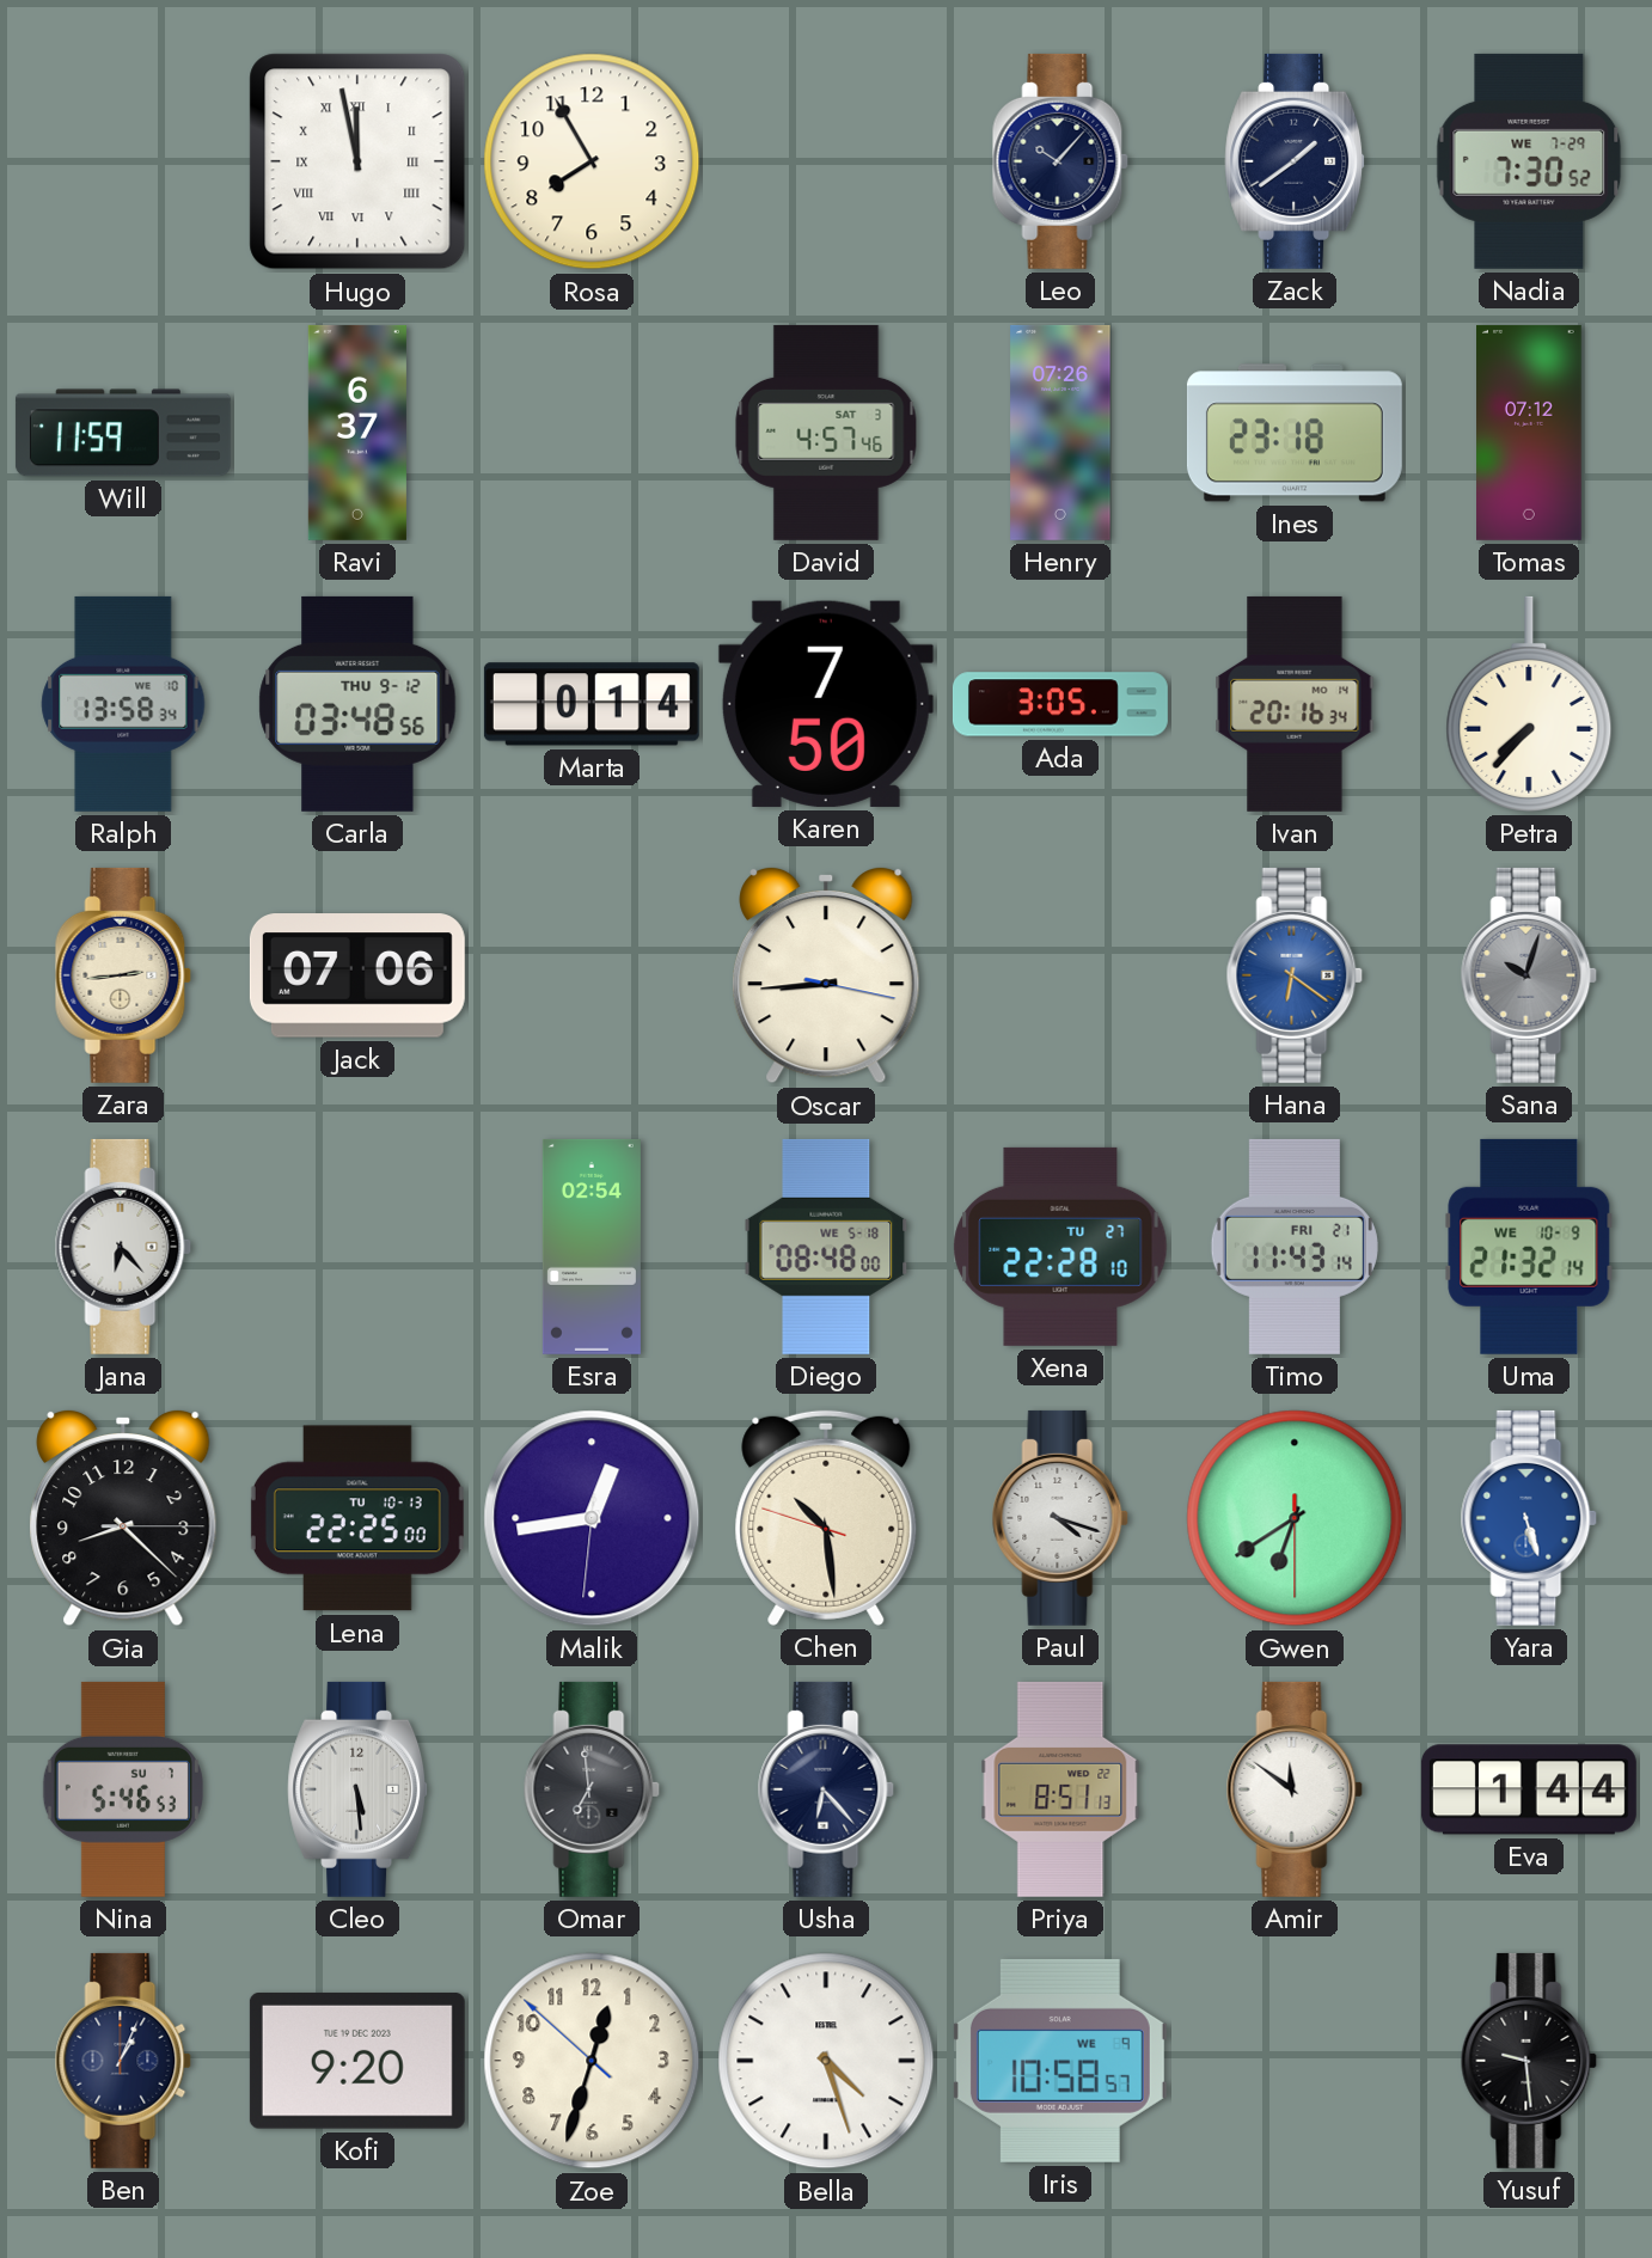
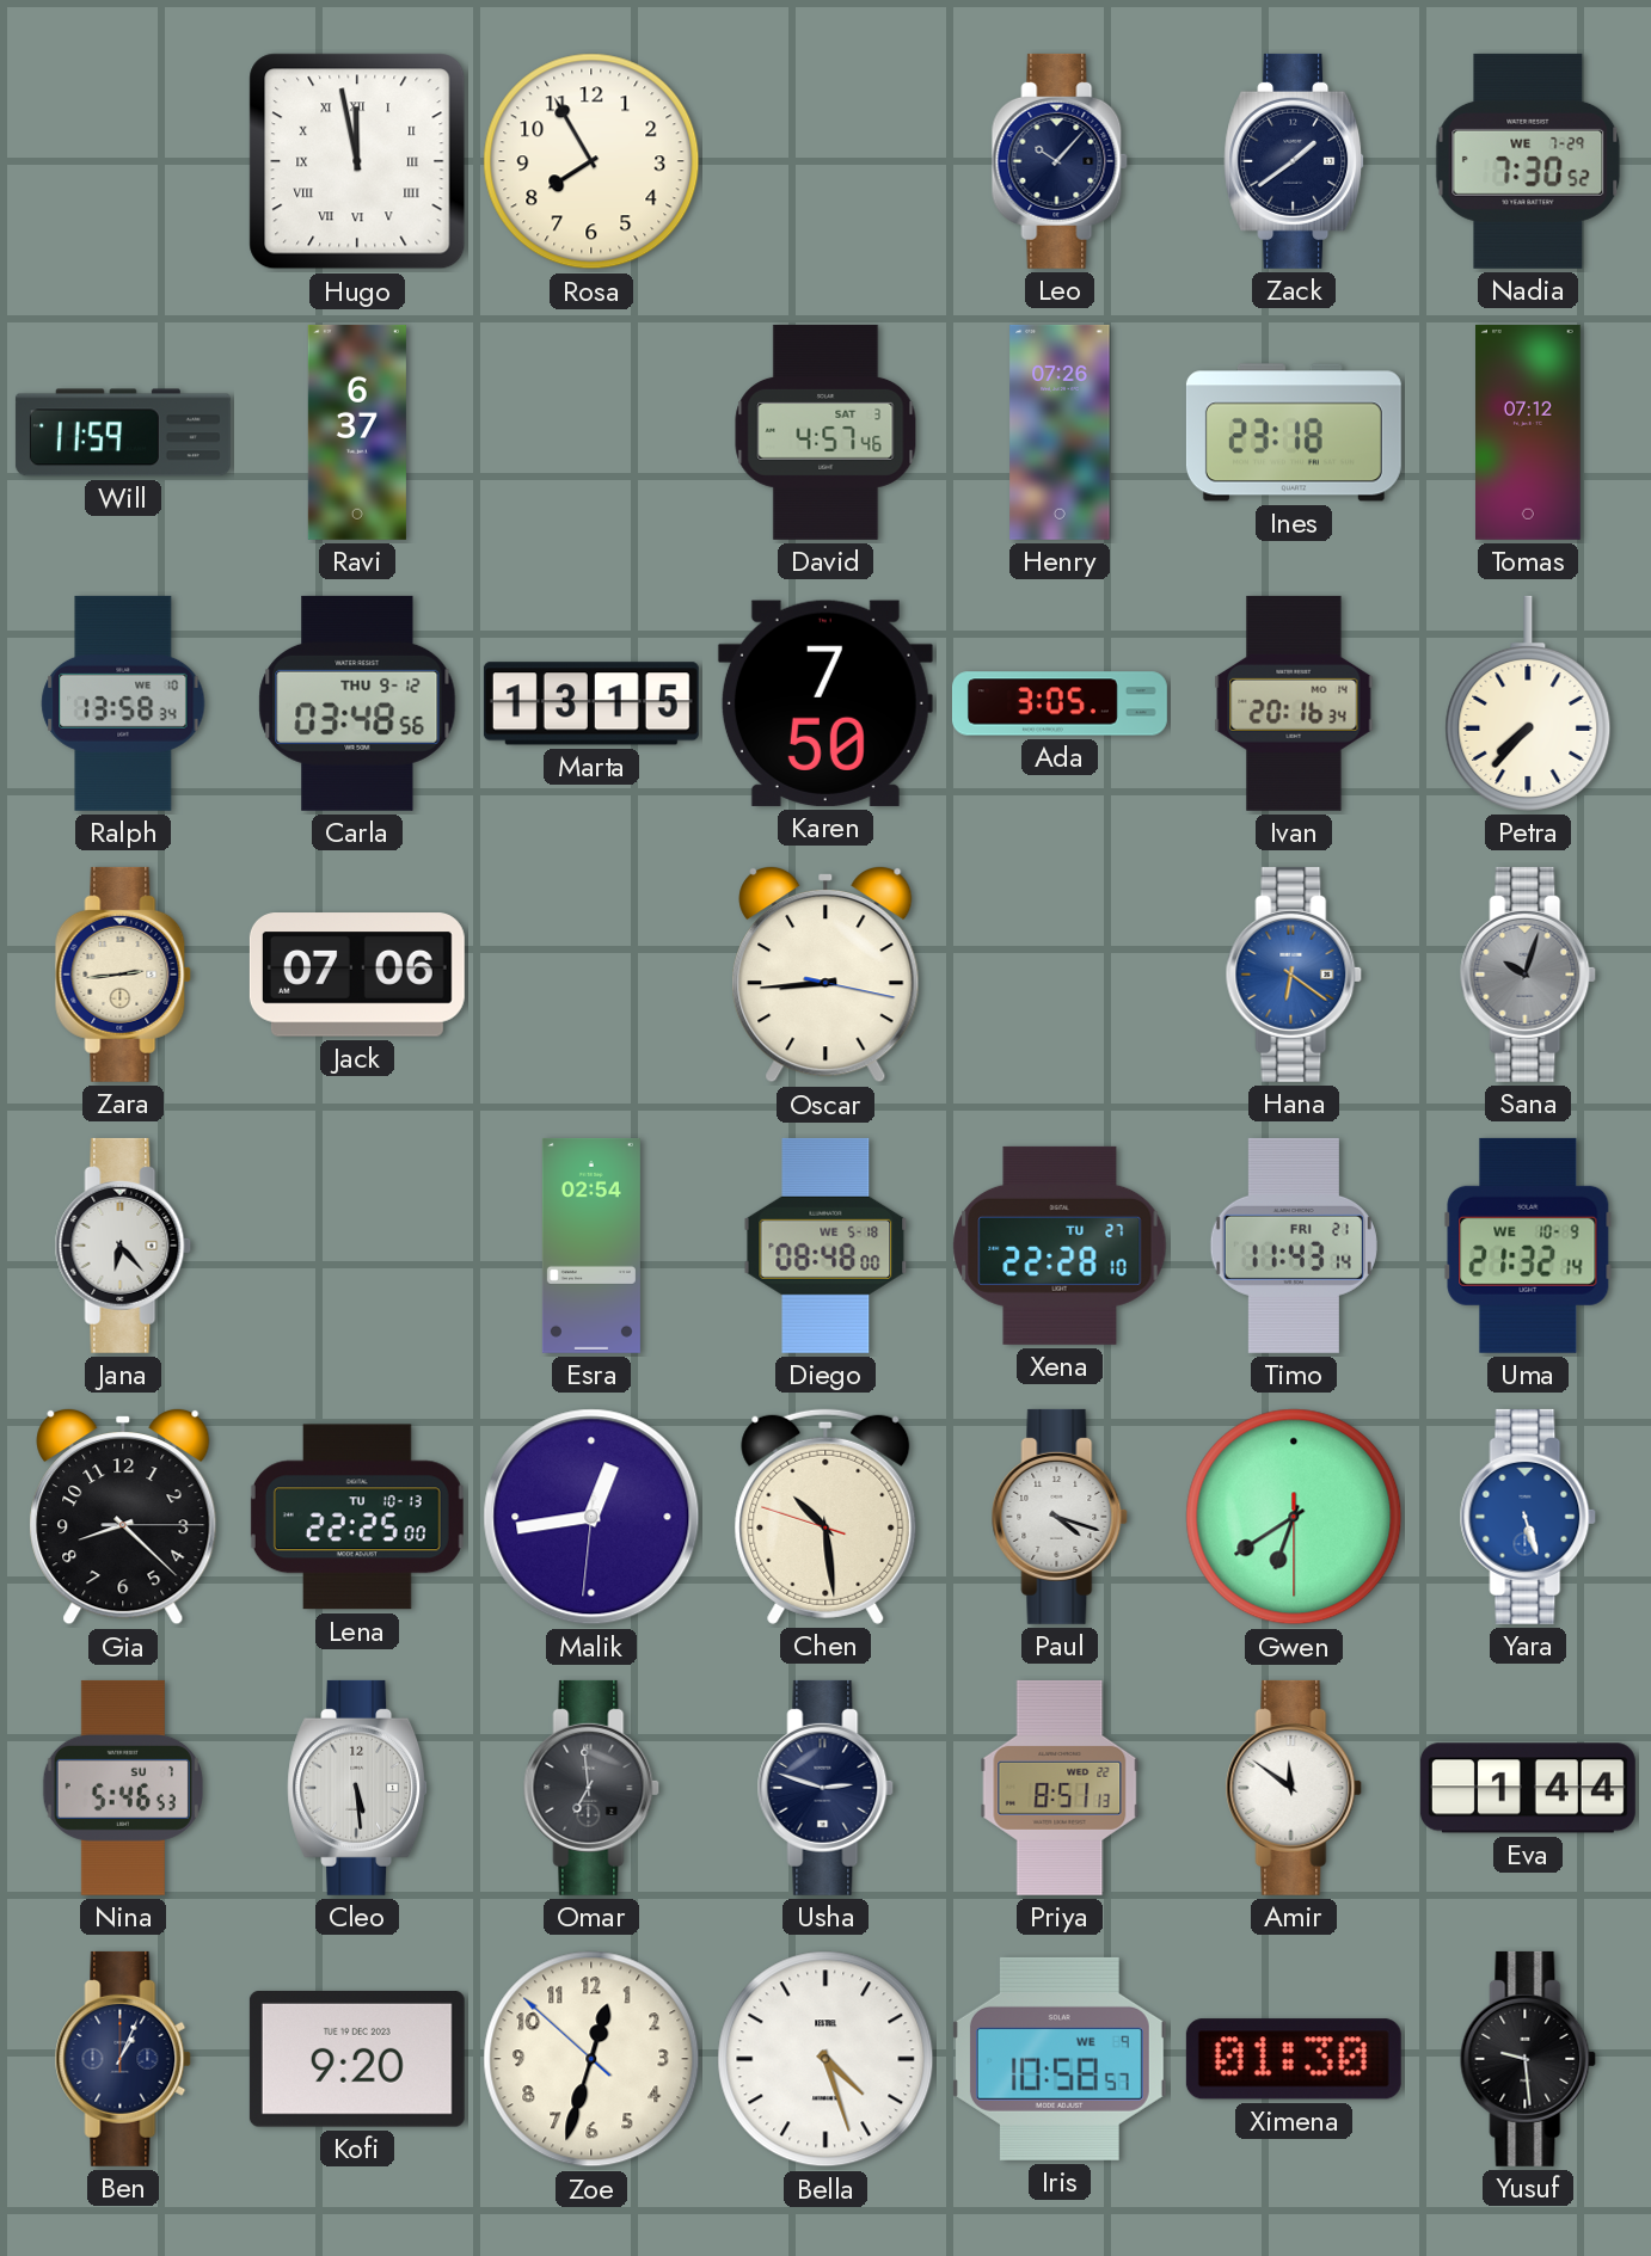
Marta: 0:14 -> 13:15
Usha: 6:23 -> 2:48
Ximena: none -> 01:30
